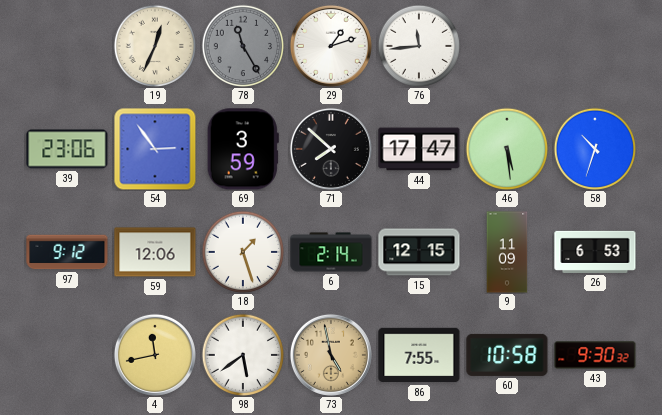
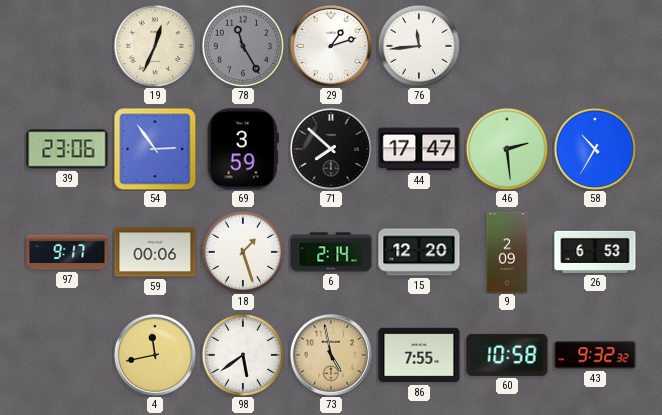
46: 5:29 -> 2:29
58: 10:33 -> 10:35
97: 9:12 -> 9:17
59: 12:06 -> 00:06
15: 12:15 -> 12:20
9: 11:09 -> 2:09
43: 9:30 -> 9:32
